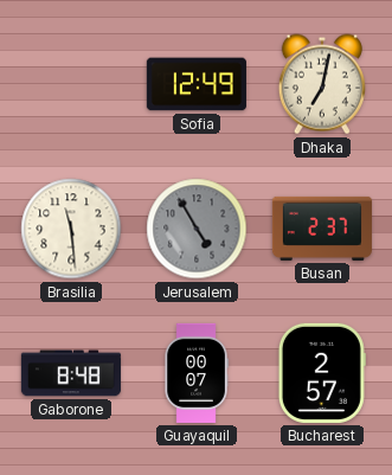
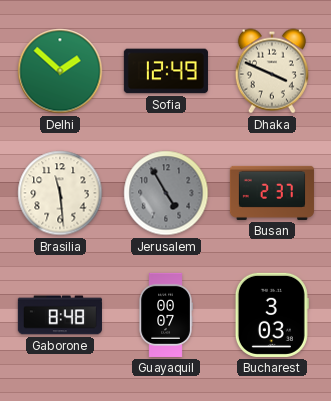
Delhi: none -> 1:52
Dhaka: 7:02 -> 3:49
Bucharest: 2:57 -> 3:03
